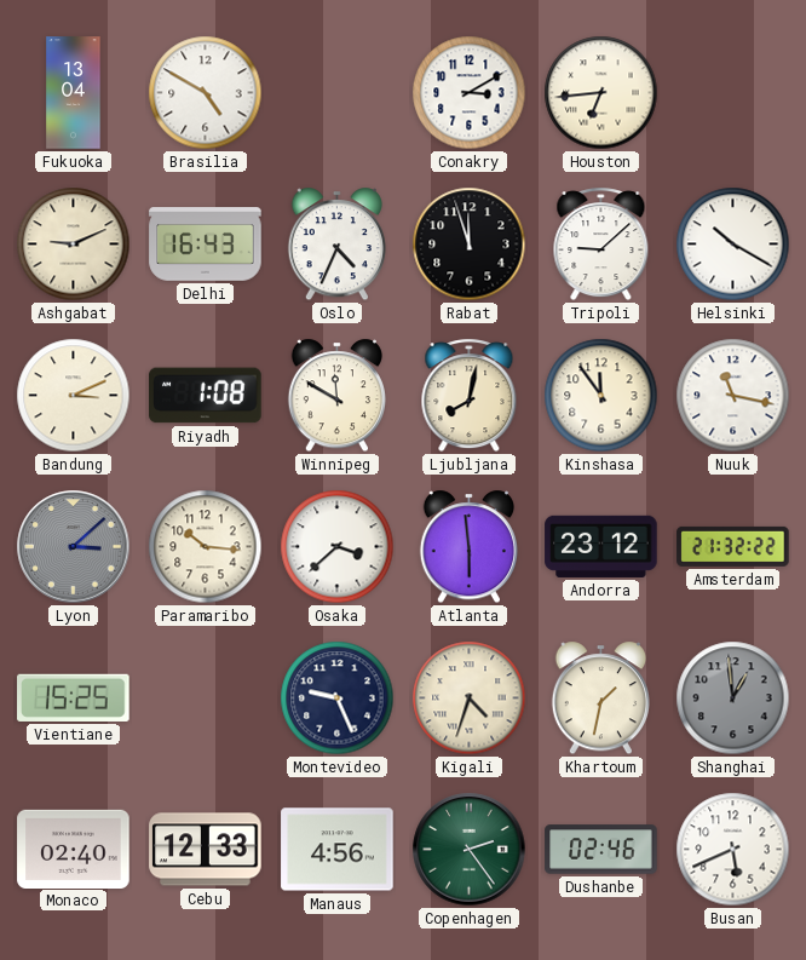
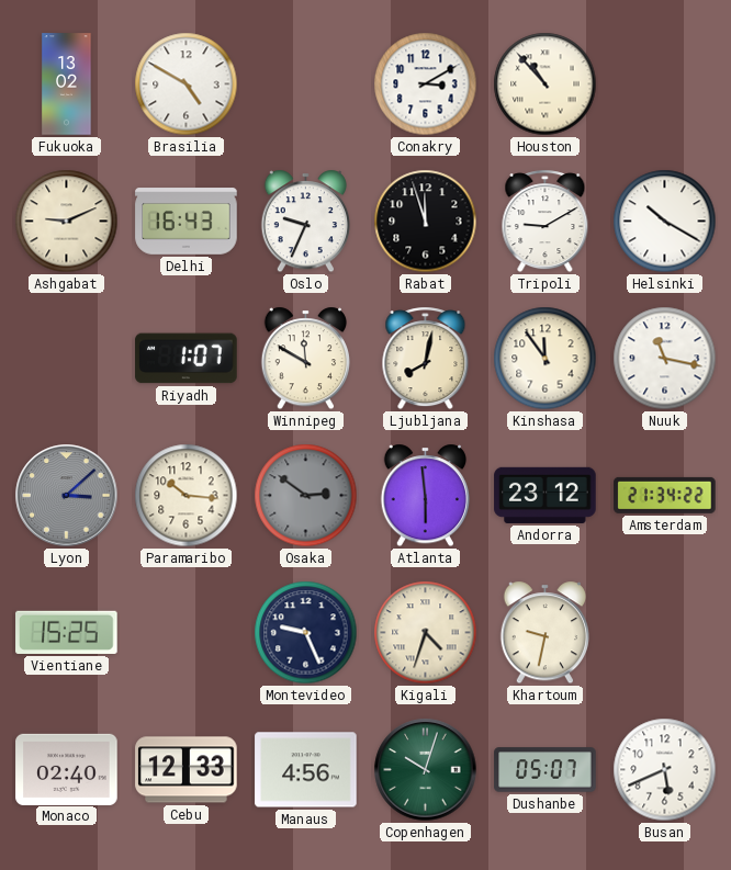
Fukuoka: 13:04 -> 13:02
Houston: 6:44 -> 10:53
Oslo: 4:34 -> 9:34
Tripoli: 9:08 -> 9:10
Bandung: 3:11 -> none
Riyadh: 1:08 -> 1:07
Osaka: 3:38 -> 2:51
Osaka dial: white -> grey
Amsterdam: 21:32 -> 21:34
Khartoum: 1:32 -> 9:32
Shanghai: 12:59 -> none
Copenhagen: 2:24 -> 10:03
Dushanbe: 02:46 -> 05:07
